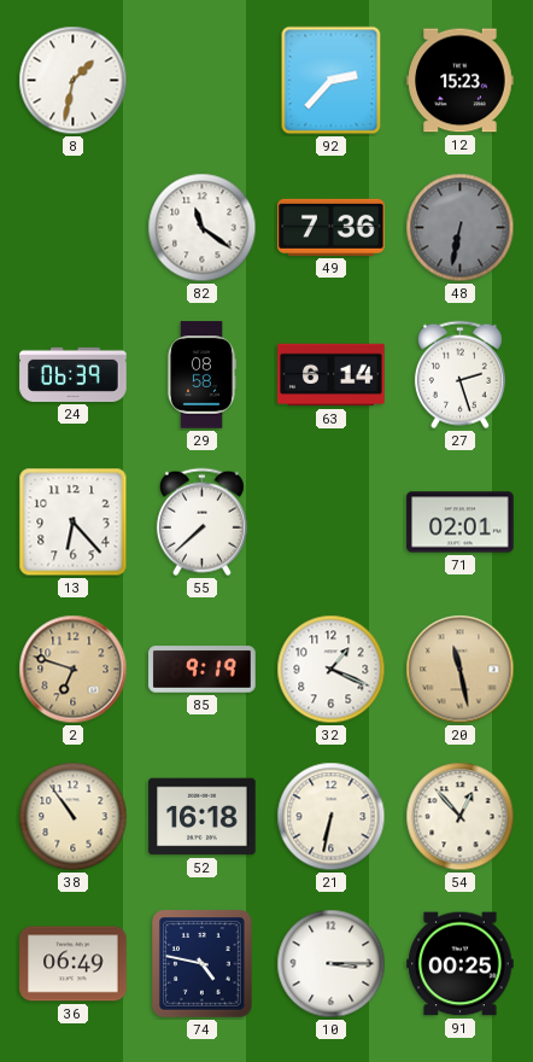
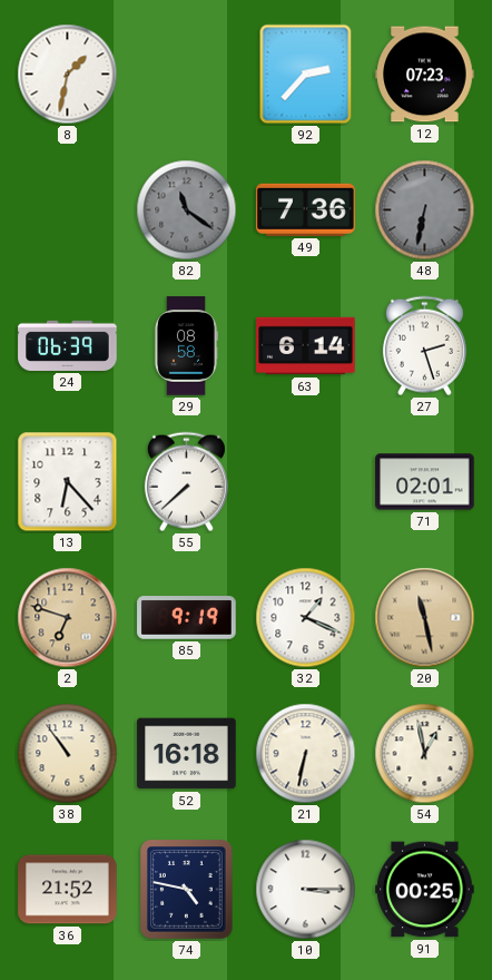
12: 15:23 -> 07:23
82 dial: white -> grey
54: 12:53 -> 12:58
36: 06:49 -> 21:52
